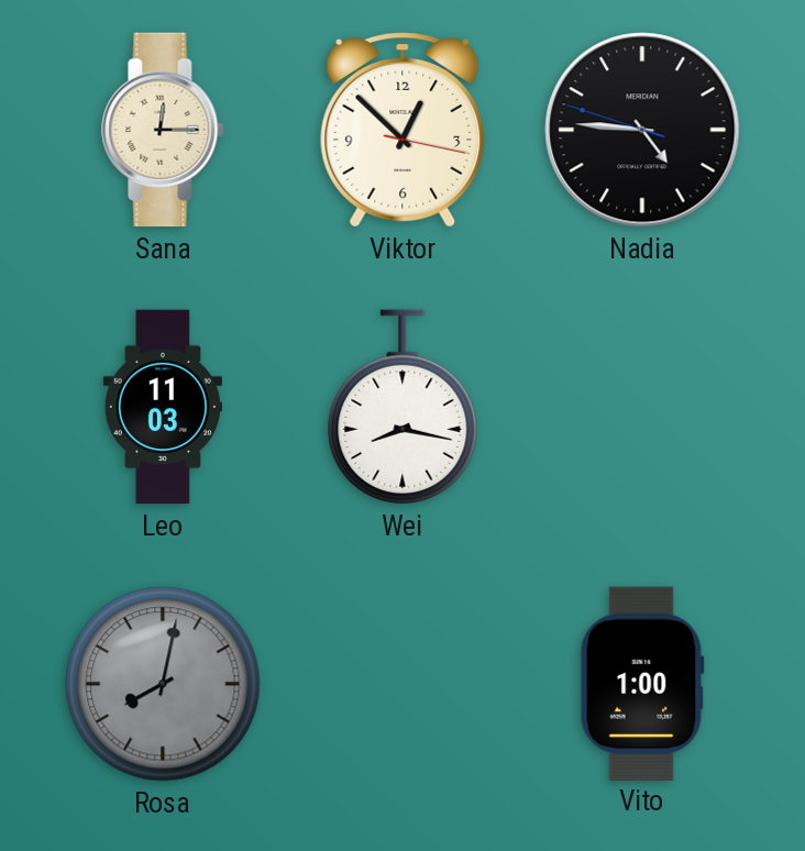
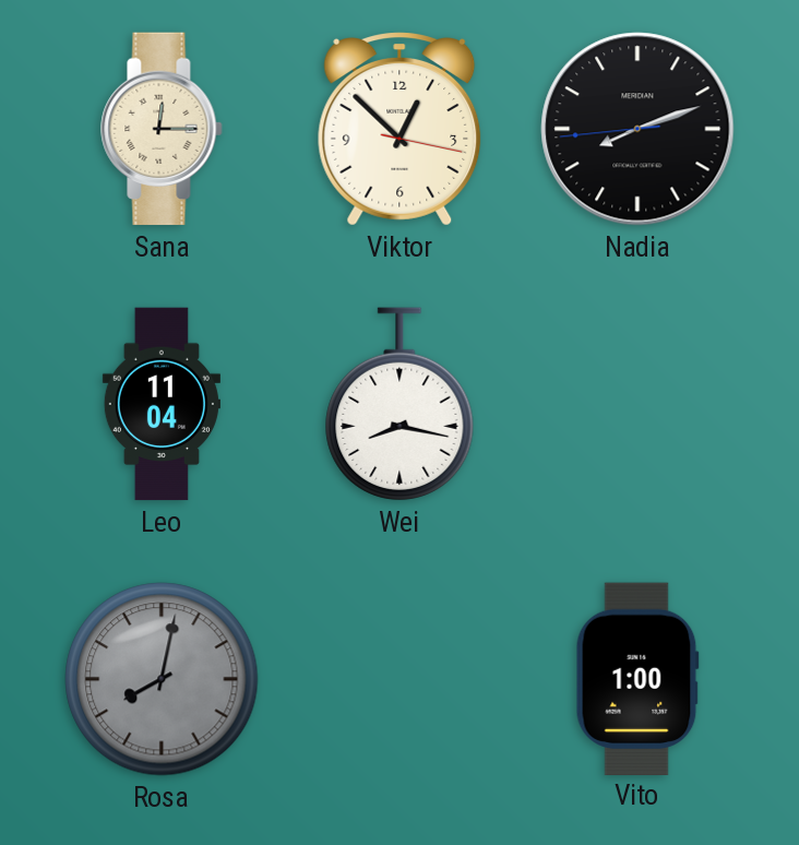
Nadia: 4:45 -> 8:11
Leo: 11:03 -> 11:04
